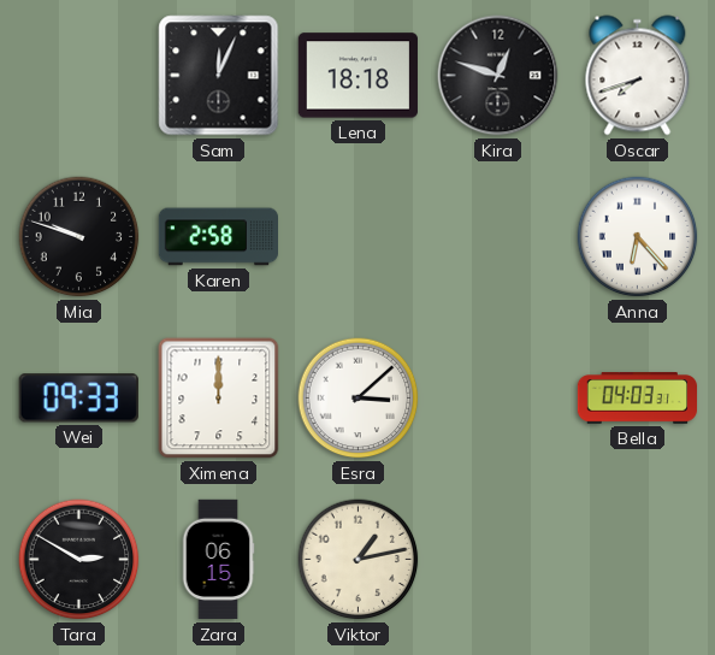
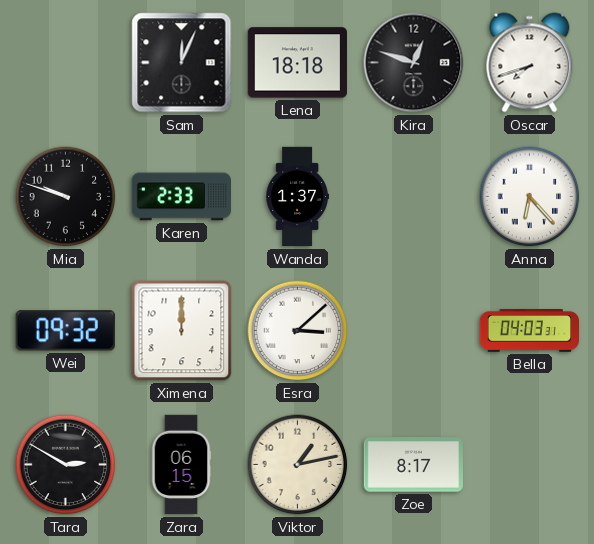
Karen: 2:58 -> 2:33
Wanda: none -> 1:37
Wei: 09:33 -> 09:32
Zoe: none -> 8:17
